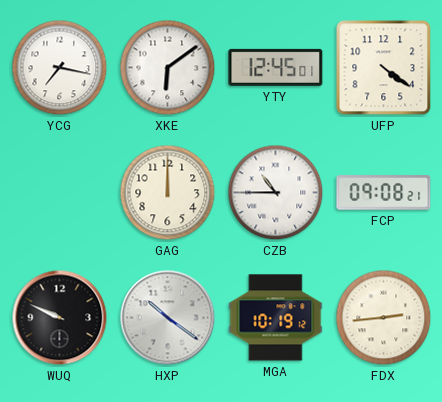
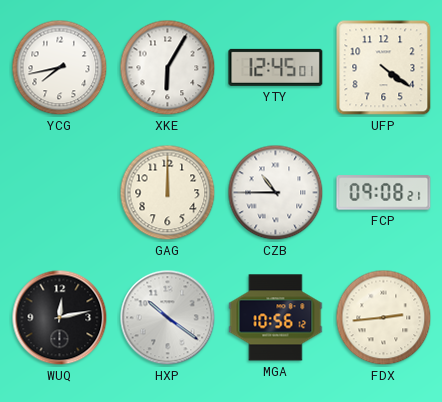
YCG: 7:17 -> 7:43
XKE: 6:09 -> 6:05
WUQ: 9:49 -> 12:13
MGA: 10:19 -> 10:56
